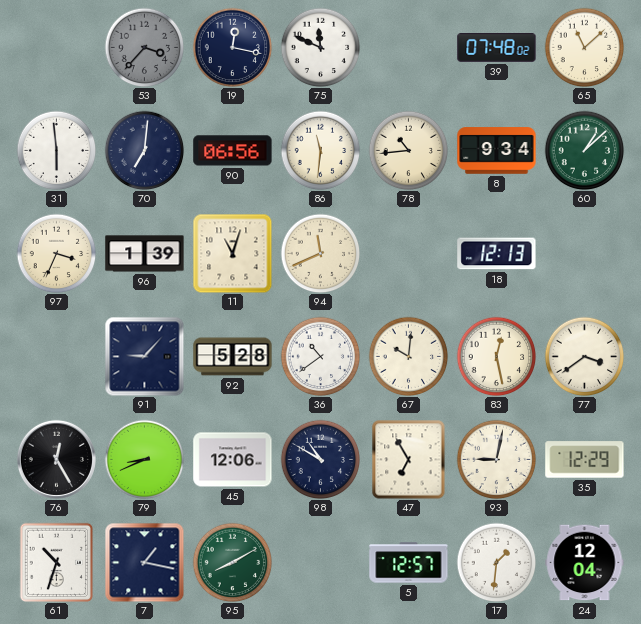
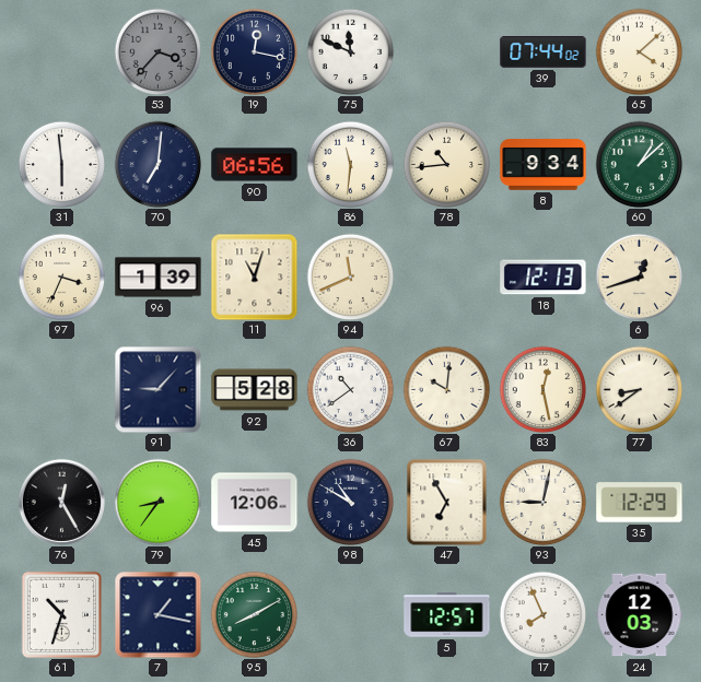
39: 07:48 -> 07:44
65: 11:08 -> 4:08
6: none -> 12:42
77: 3:39 -> 8:39
79: 8:41 -> 8:36
17: 1:31 -> 7:56
24: 12:04 -> 12:03
